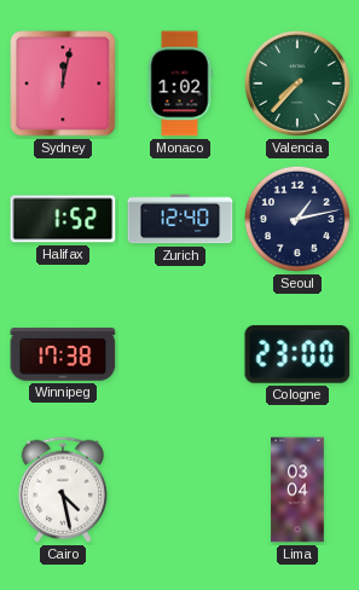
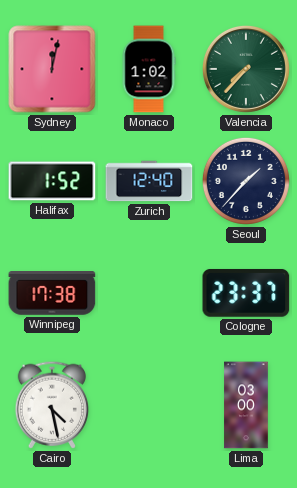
Seoul: 1:13 -> 1:37
Cologne: 23:00 -> 23:37
Lima: 03:04 -> 03:00
